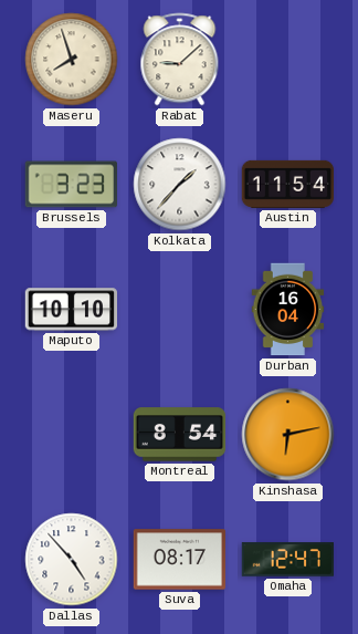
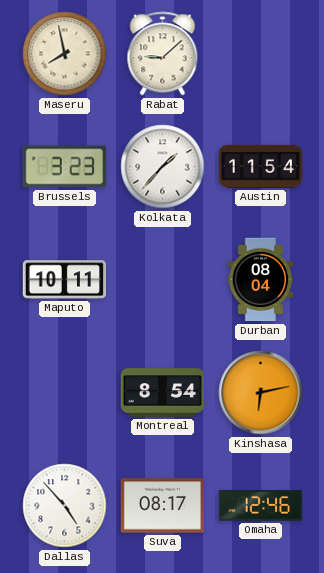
Maseru: 7:57 -> 7:58
Maputo: 10:10 -> 10:11
Durban: 16:04 -> 08:04
Omaha: 12:47 -> 12:46
